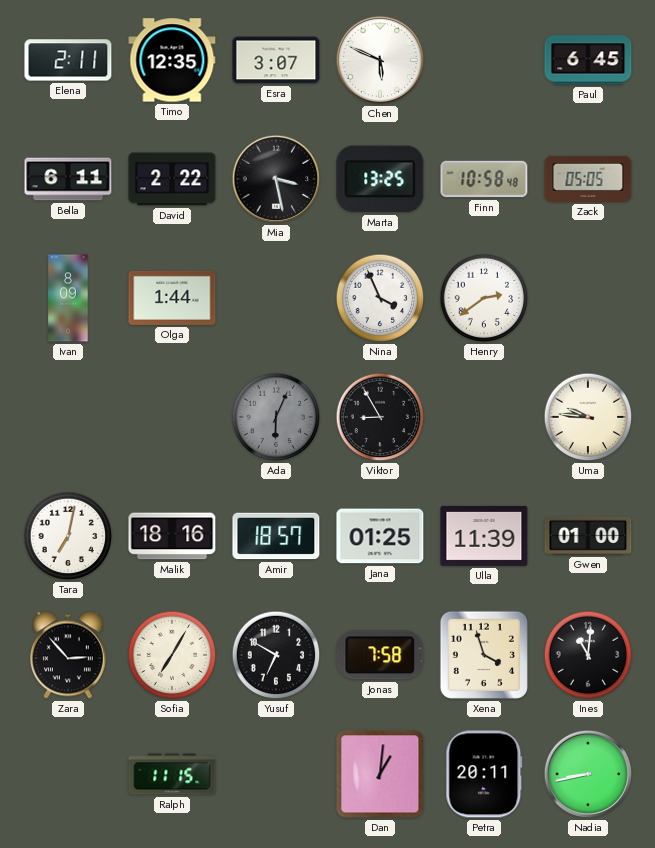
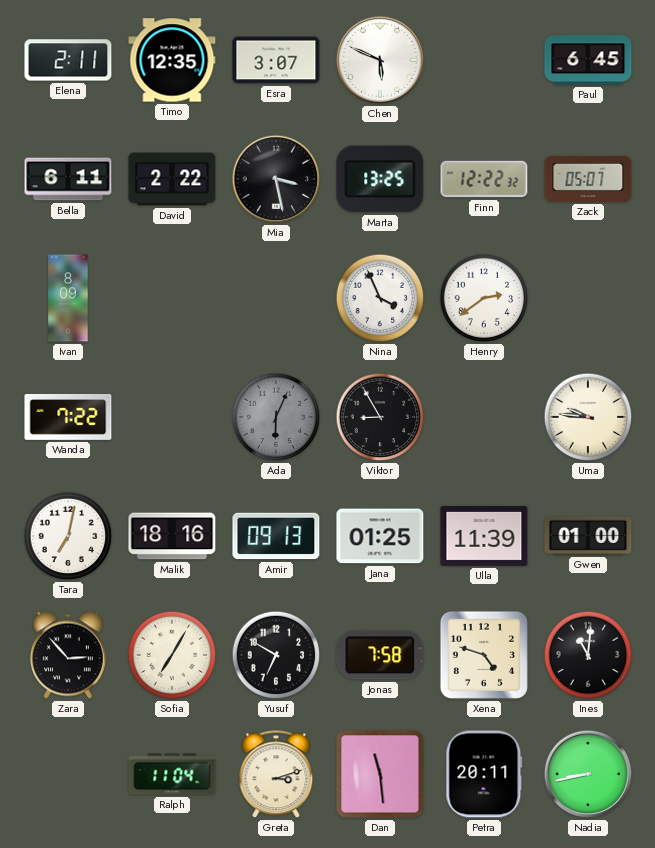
Finn: 10:58 -> 12:22
Zack: 05:05 -> 05:07
Olga: 1:44 -> none
Wanda: none -> 7:22
Amir: 18:57 -> 09:13
Xena: 3:57 -> 4:48
Ralph: 11:15 -> 11:04
Greta: none -> 3:12
Dan: 1:01 -> 11:29
